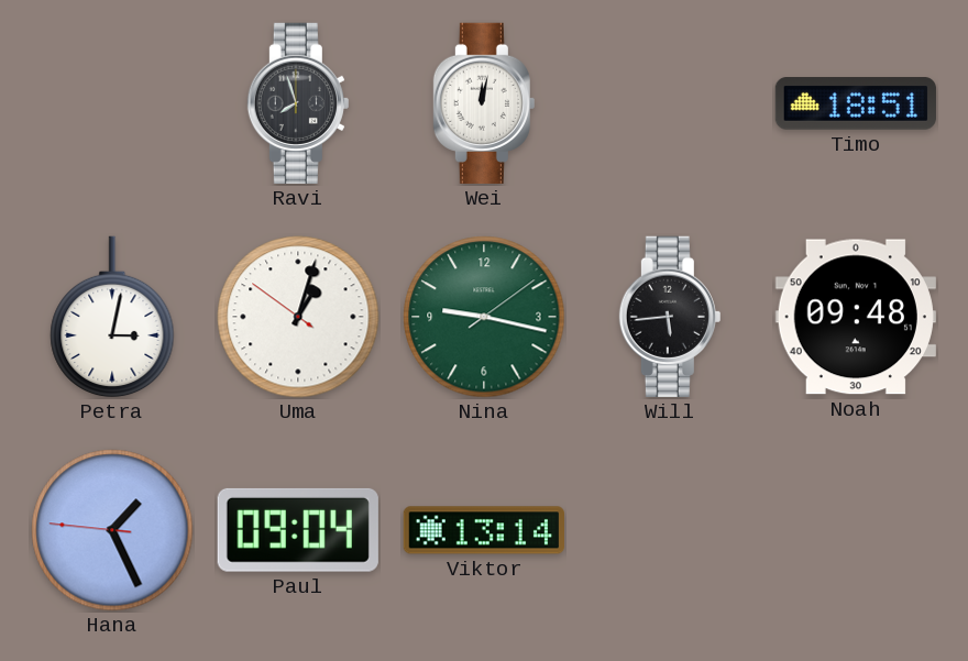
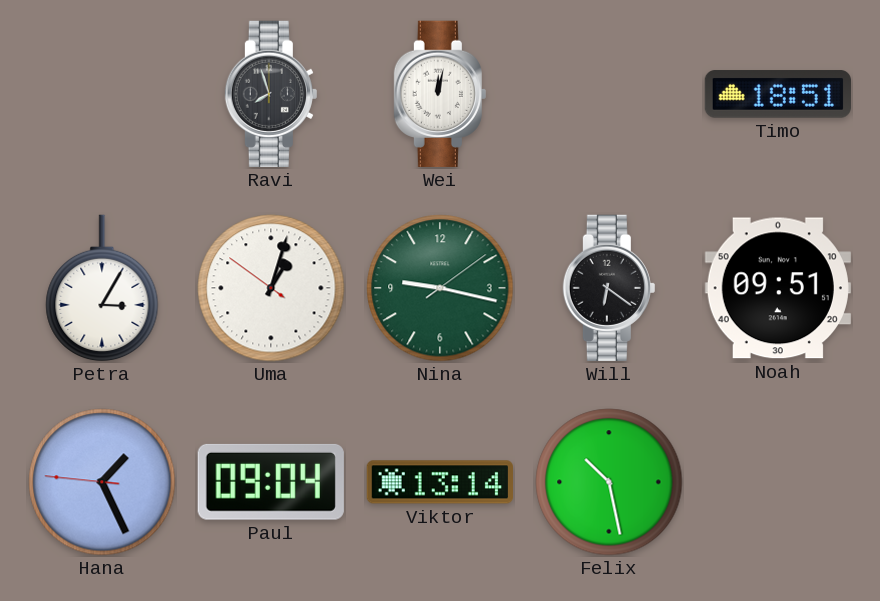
Petra: 3:02 -> 3:05
Will: 5:44 -> 6:21
Noah: 09:48 -> 09:51
Felix: none -> 10:28
